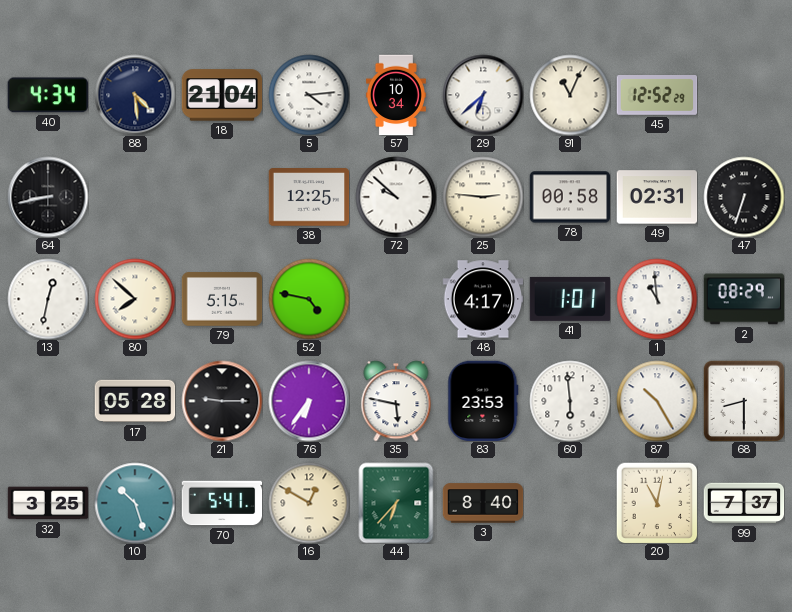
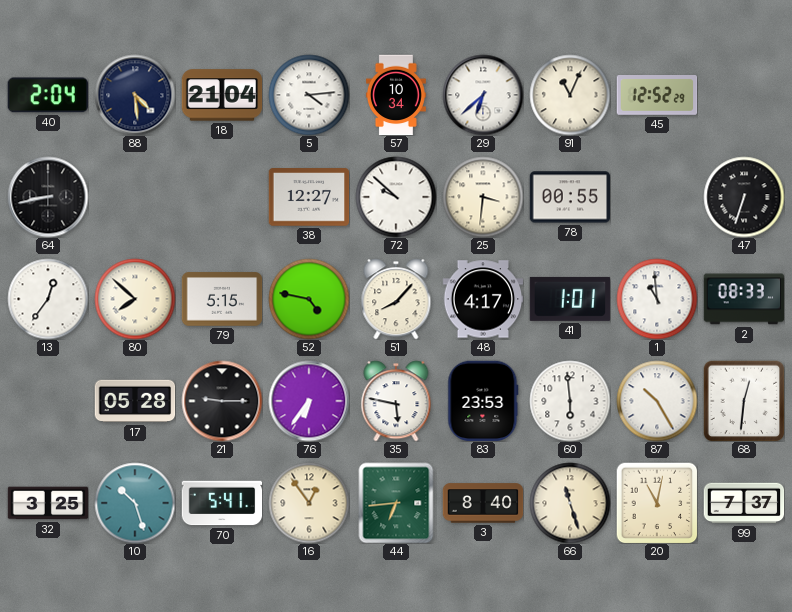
40: 4:34 -> 2:04
38: 12:25 -> 12:27
25: 2:46 -> 3:31
78: 00:58 -> 00:55
49: 02:31 -> none
13: 12:32 -> 12:36
51: none -> 8:07
2: 08:29 -> 08:33
68: 8:30 -> 12:31
16: 12:50 -> 12:54
44: 6:37 -> 6:44
66: none -> 11:27
